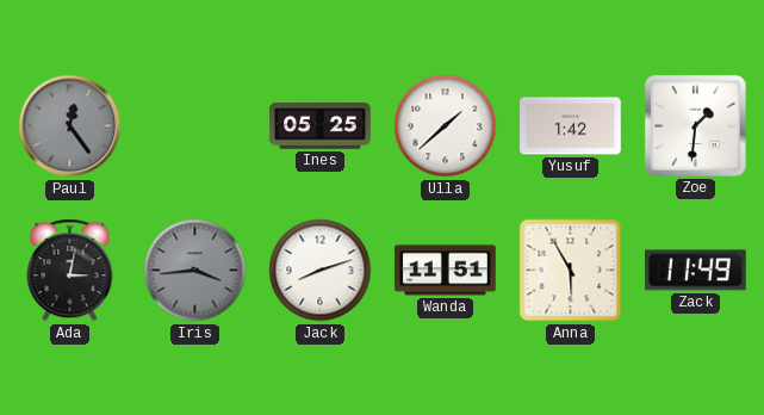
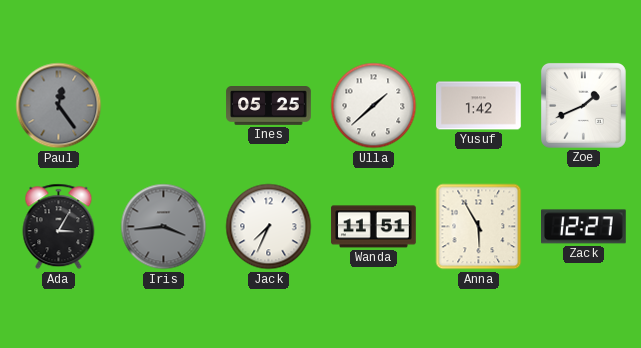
Zoe: 1:31 -> 1:41
Ada: 3:02 -> 3:05
Jack: 8:12 -> 7:34
Zack: 11:49 -> 12:27
